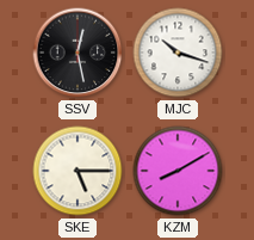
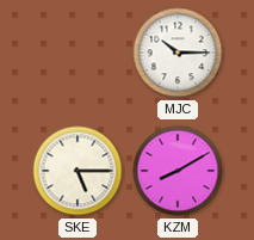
SSV: 12:28 -> none
MJC: 10:18 -> 10:15
